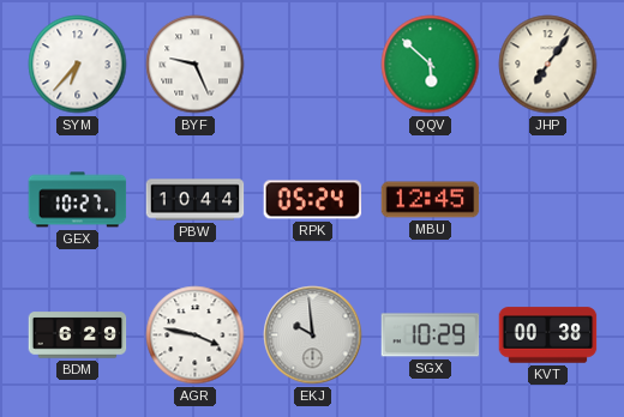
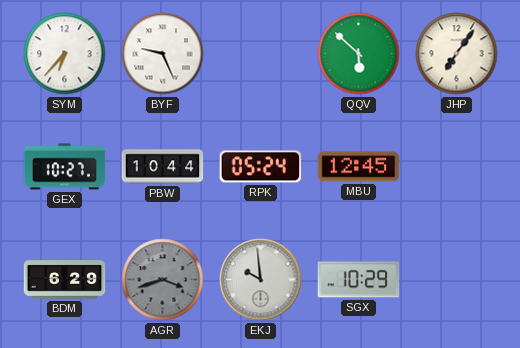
AGR: 3:47 -> 3:42
AGR dial: white -> grey
KVT: 00:38 -> none
